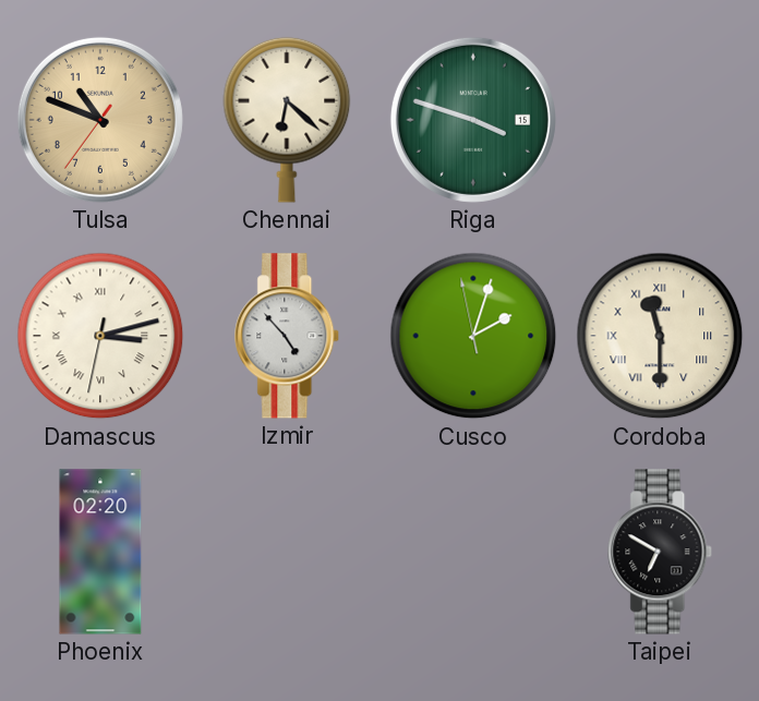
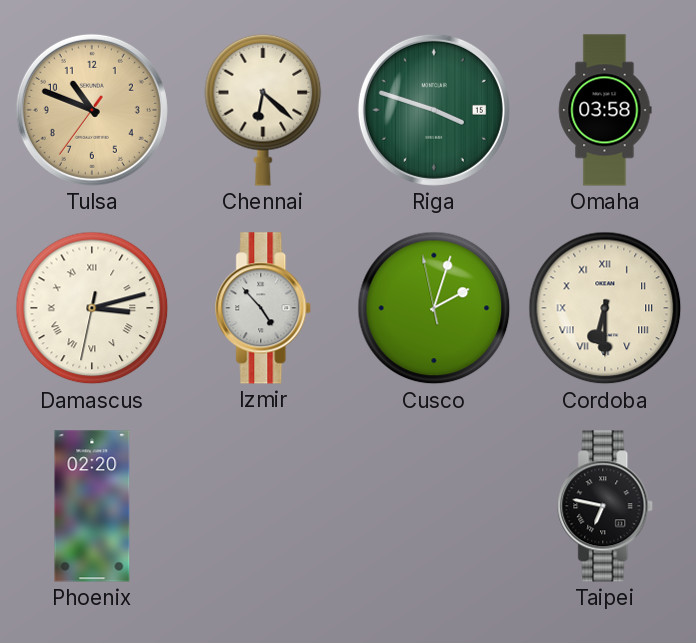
Omaha: none -> 03:58
Cordoba: 11:30 -> 6:30
Taipei: 6:50 -> 6:47
